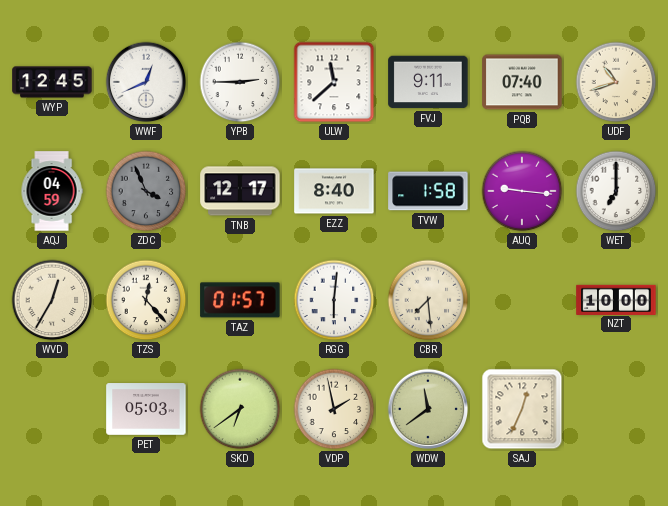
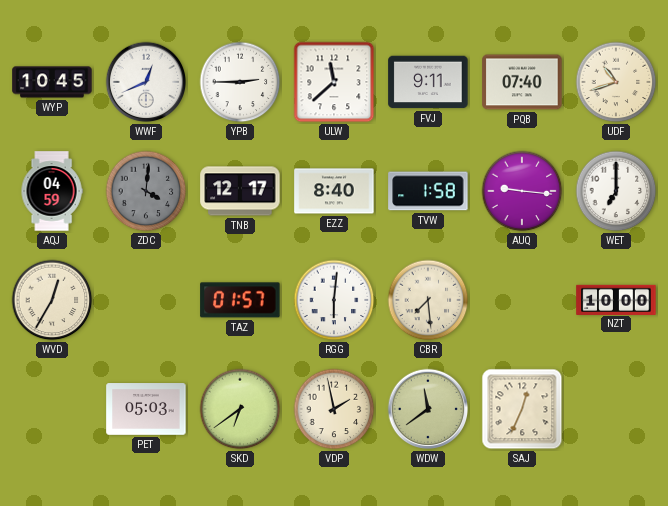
WYP: 12:45 -> 10:45
ZDC: 3:56 -> 4:01
TZS: 12:23 -> none
